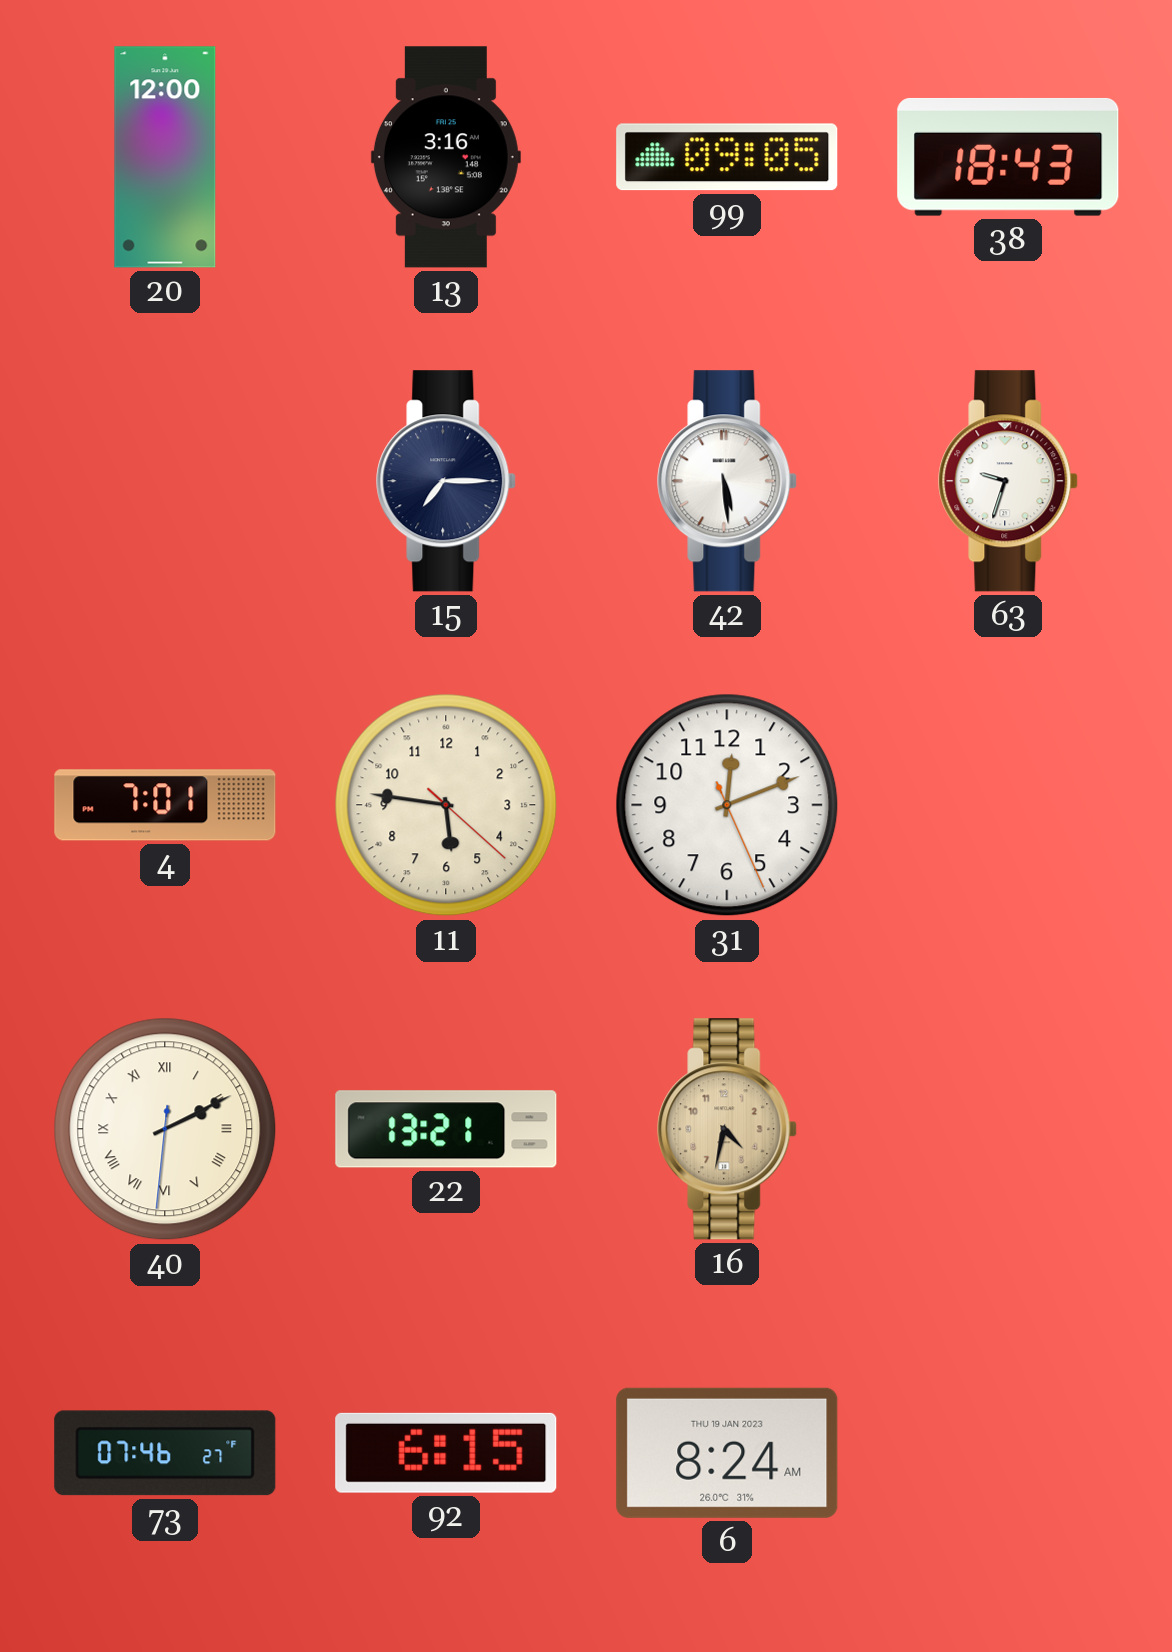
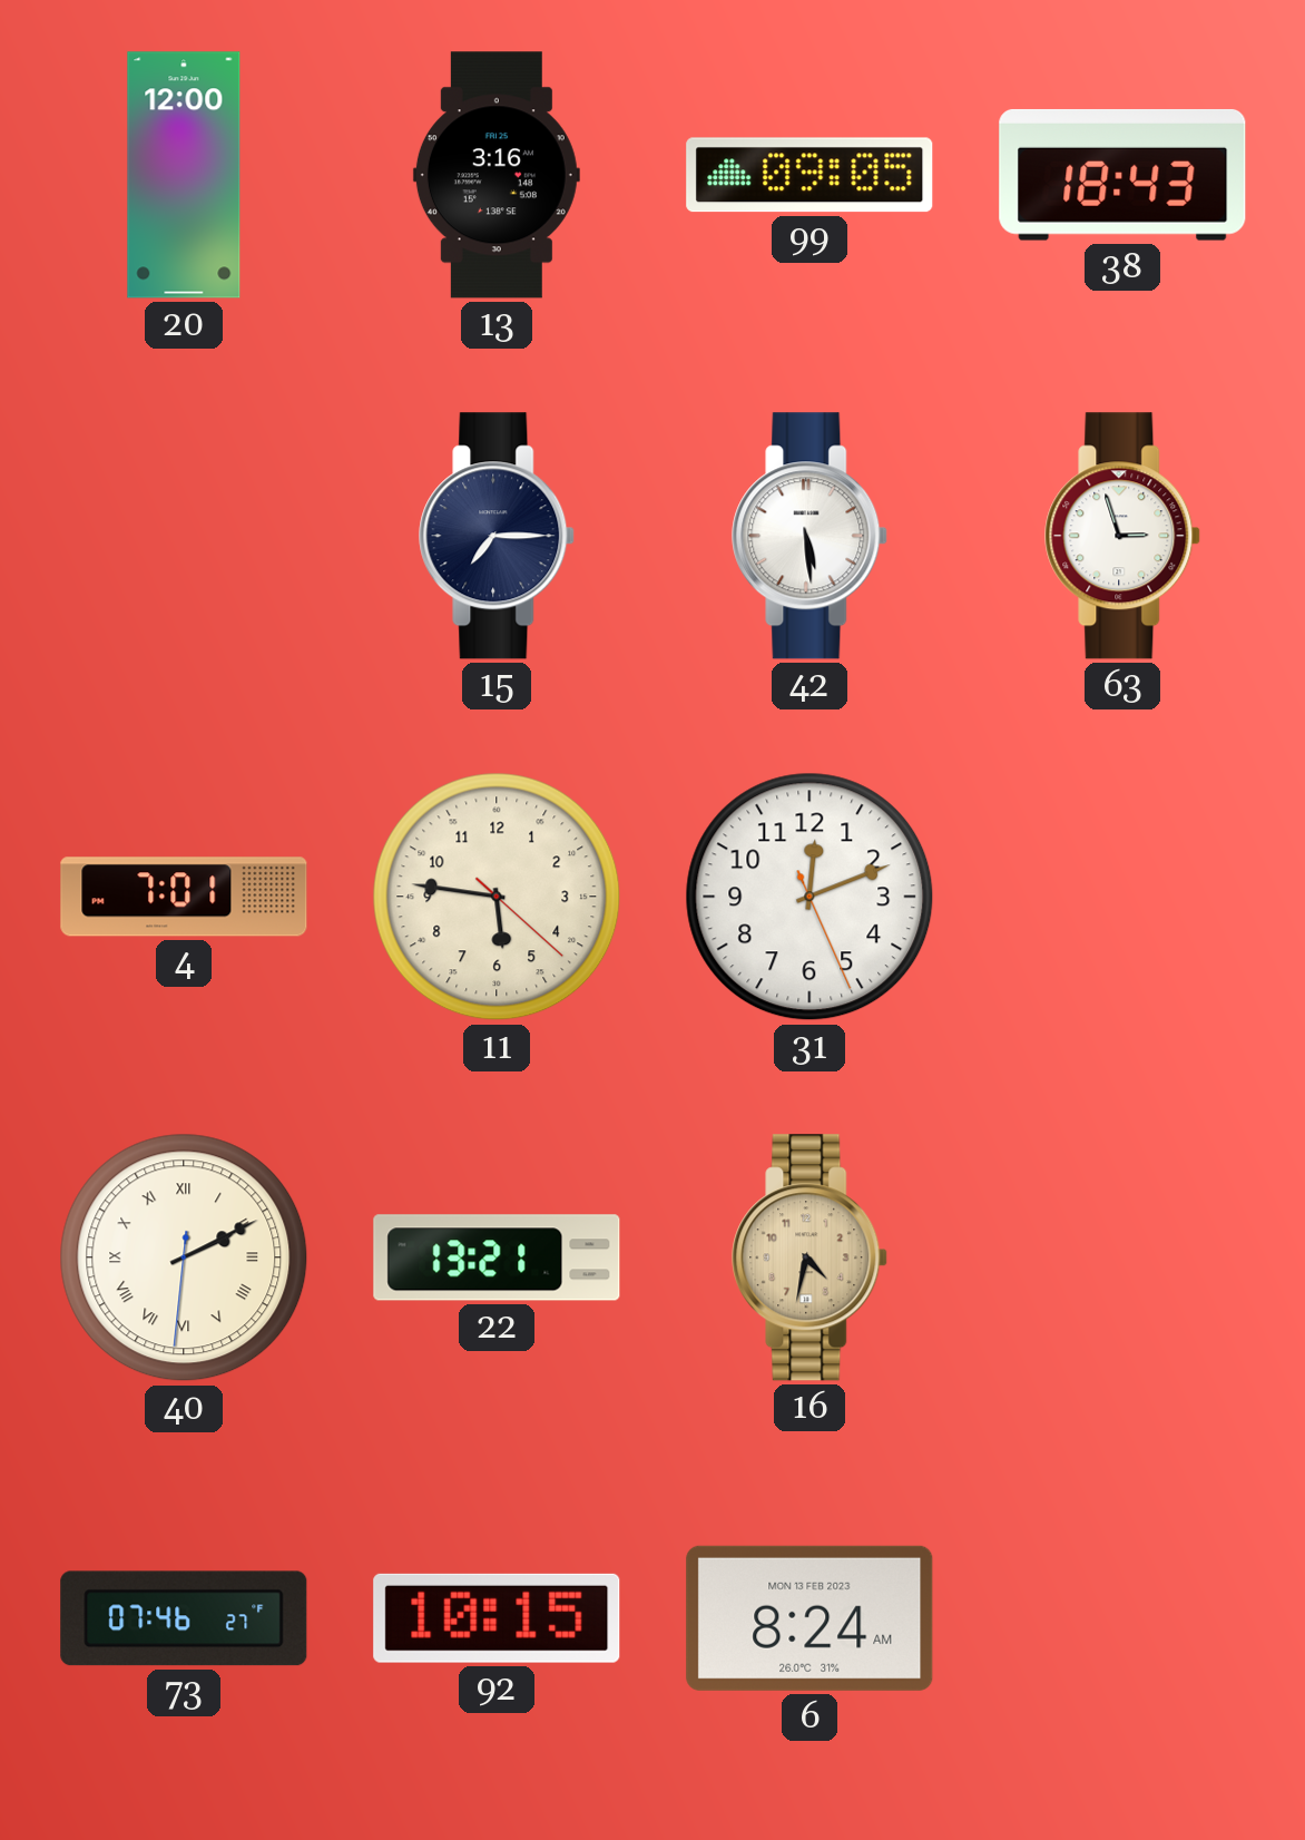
63: 9:33 -> 2:57
92: 6:15 -> 10:15
6 date: THU 19 JAN 2023 -> MON 13 FEB 2023
